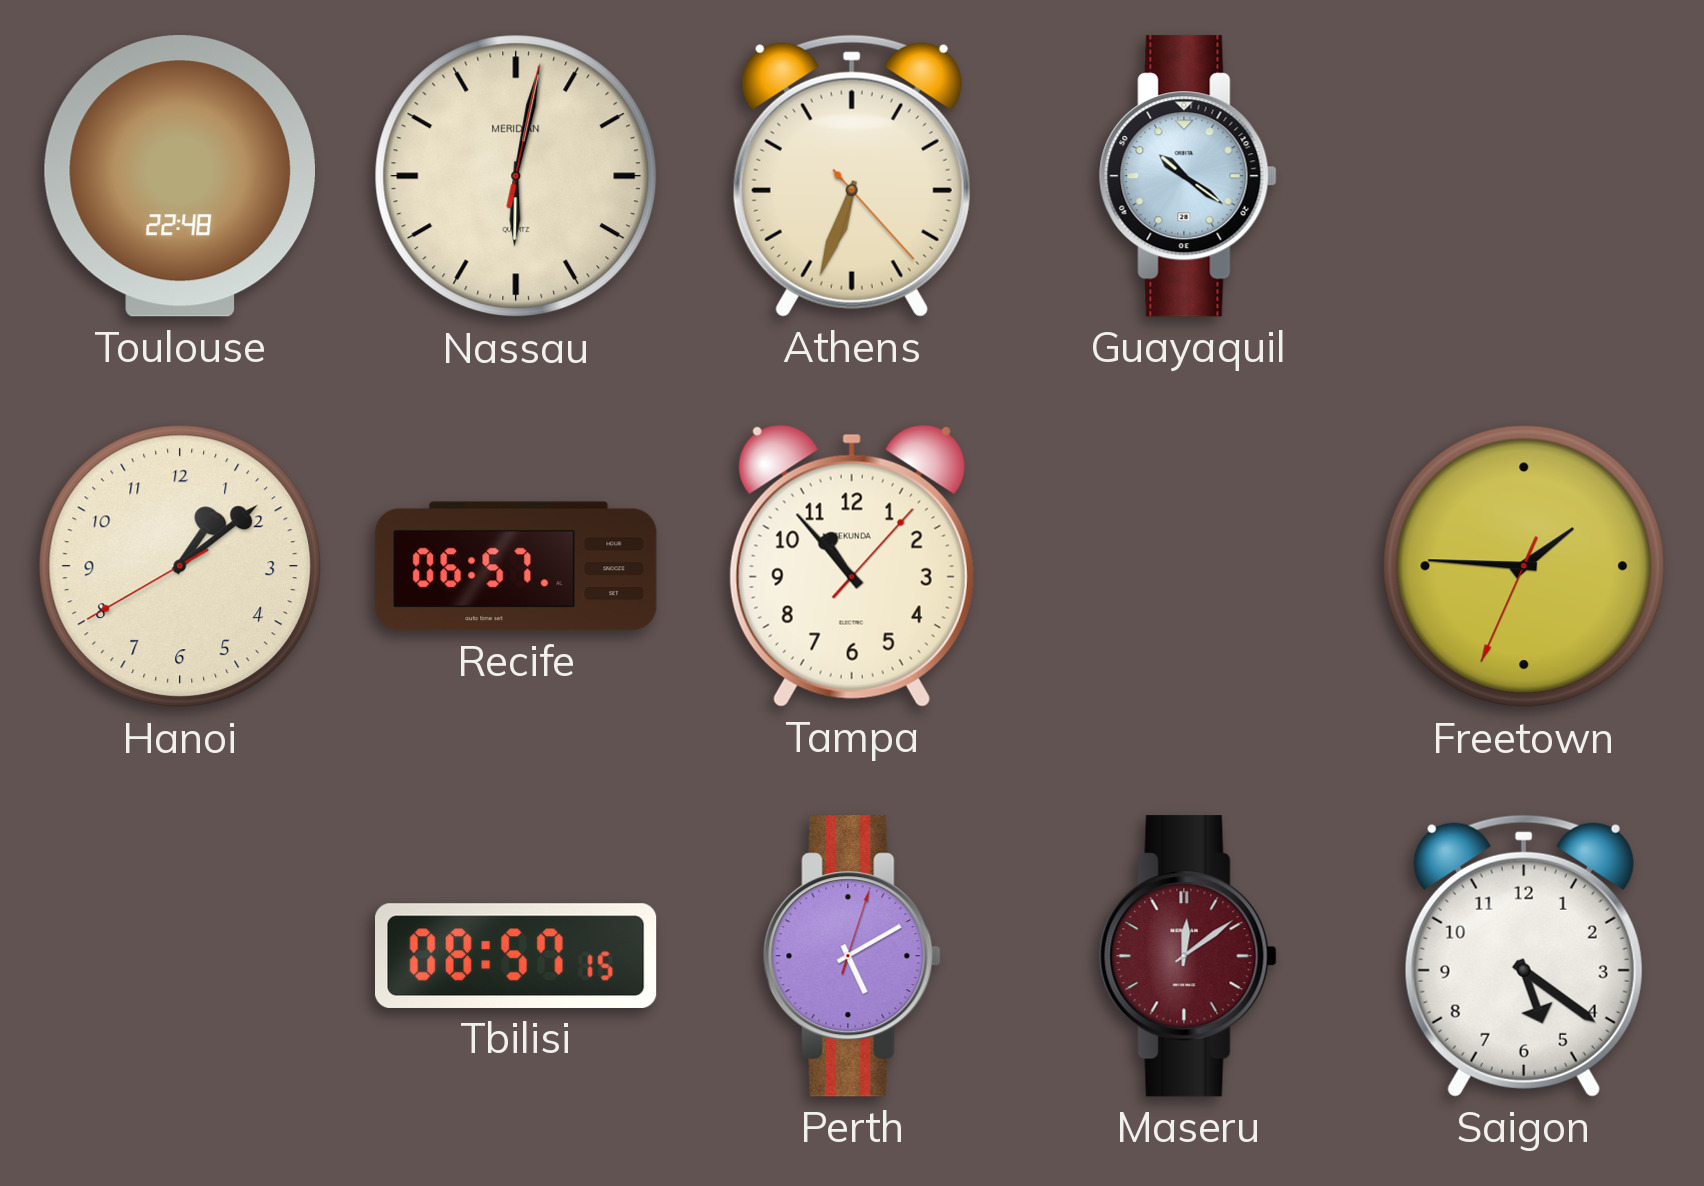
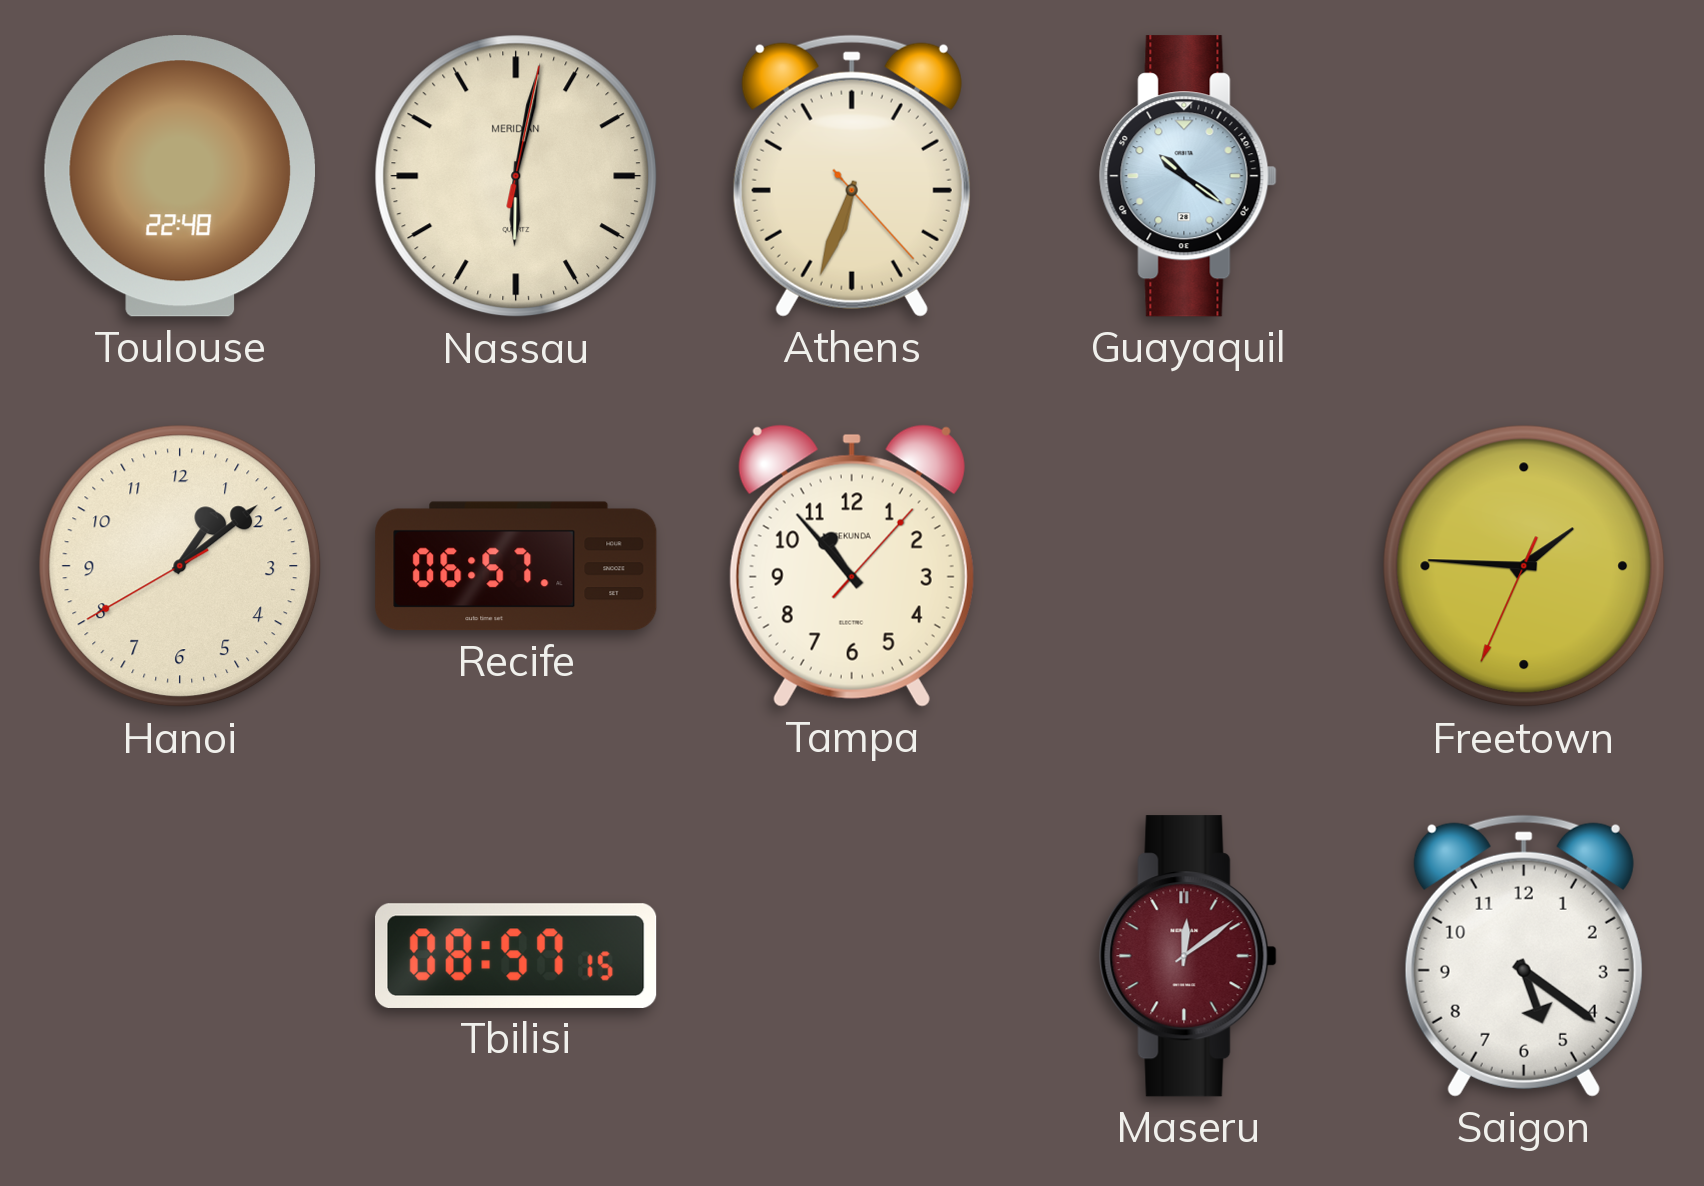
Perth: 5:10 -> none
